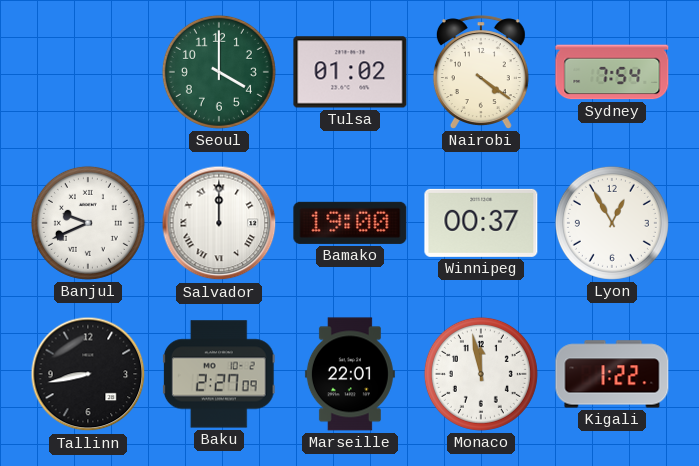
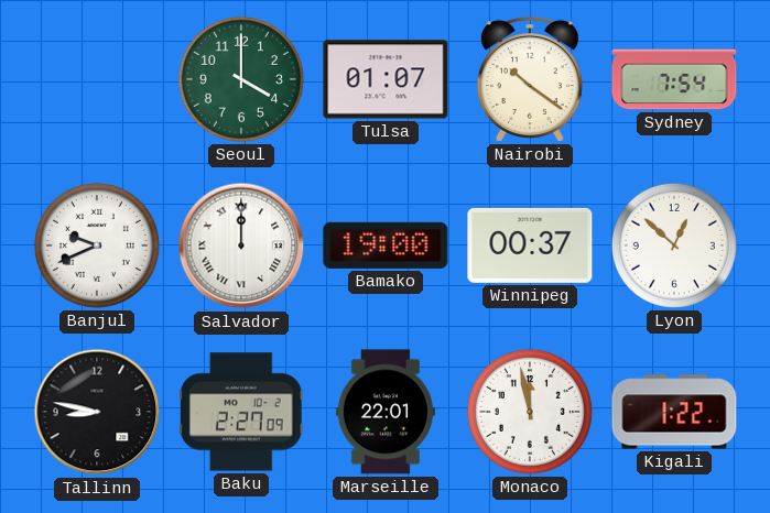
Tulsa: 01:02 -> 01:07
Nairobi: 4:21 -> 10:21
Lyon: 12:55 -> 12:52
Tallinn: 8:43 -> 8:47
